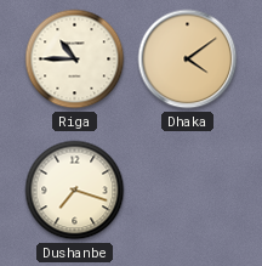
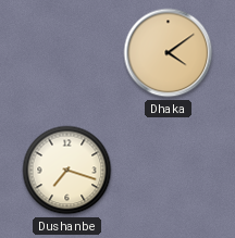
Riga: 10:45 -> none
